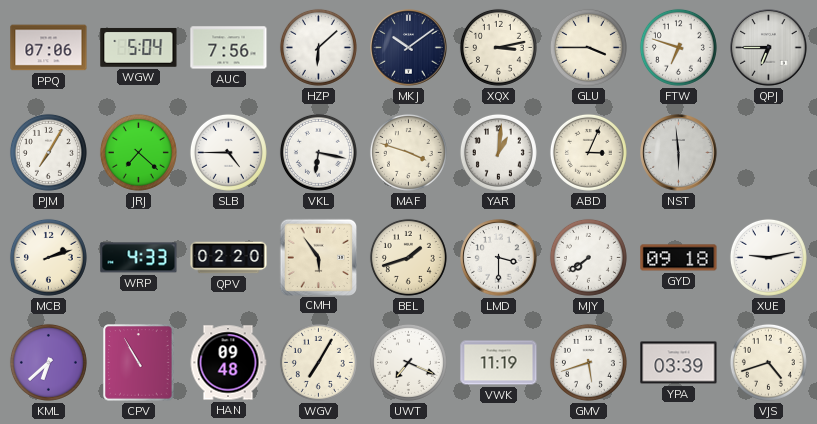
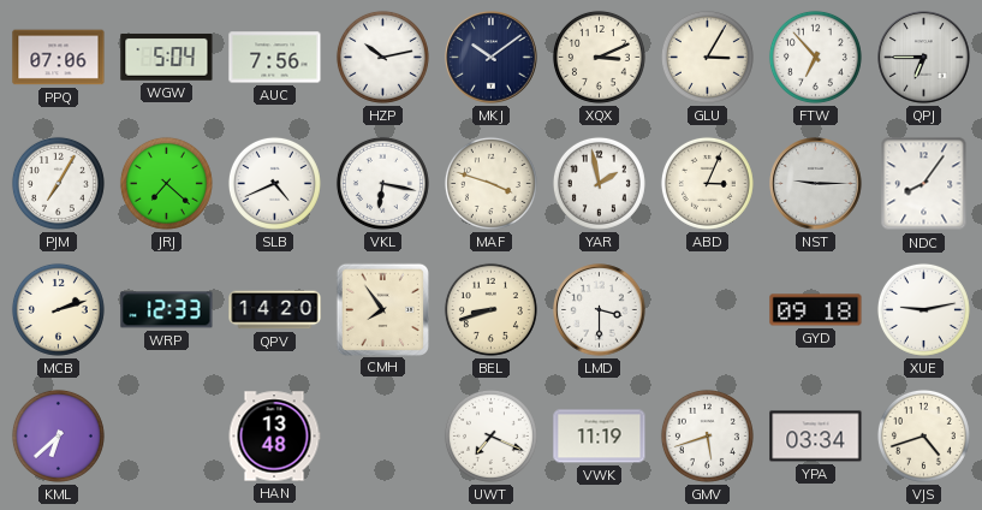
HZP: 6:08 -> 10:13
XQX: 3:13 -> 3:11
GLU: 3:45 -> 3:05
FTW: 6:48 -> 6:53
SLB: 4:45 -> 4:41
YAR: 1:01 -> 1:58
NST: 5:59 -> 9:15
NDC: none -> 8:06
WRP: 4:33 -> 12:33
QPV: 02:20 -> 14:20
CMH: 5:54 -> 7:54
BEL: 1:42 -> 8:42
MJY: 7:39 -> none
CPV: 10:55 -> none
HAN: 09:48 -> 13:48
WGV: 7:05 -> none
YPA: 03:39 -> 03:34
